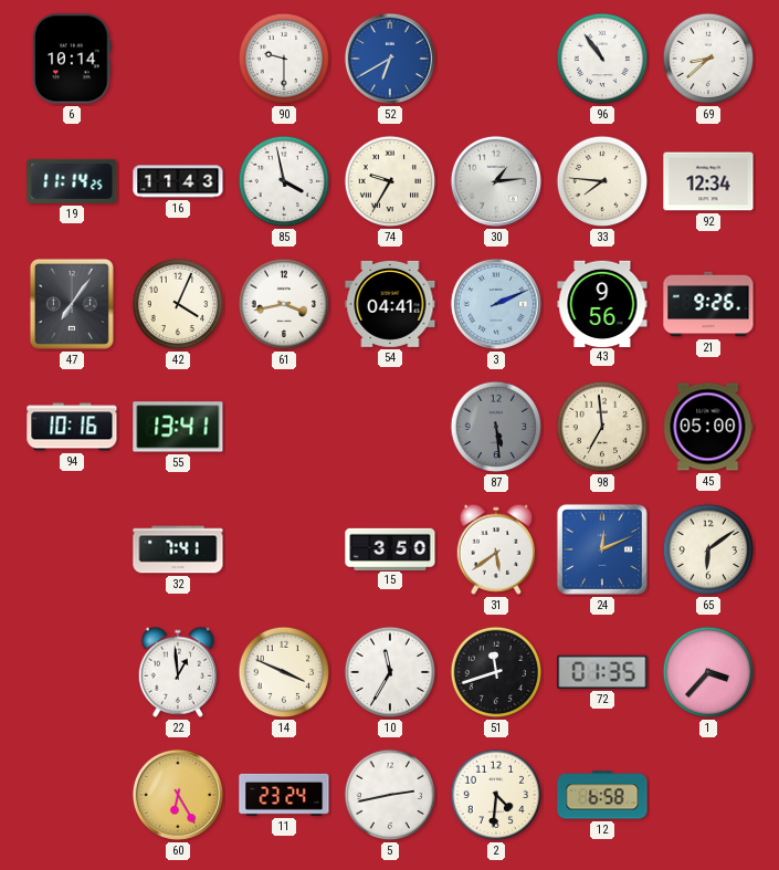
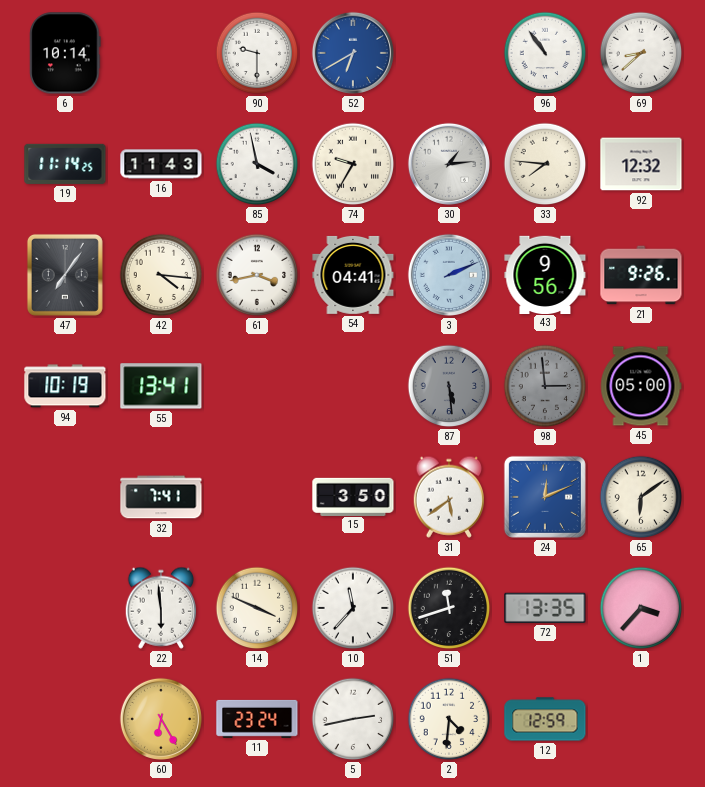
92: 12:34 -> 12:32
42: 4:04 -> 4:16
94: 10:16 -> 10:19
98: 6:59 -> 2:59
98 dial: cream -> grey
22: 12:59 -> 5:59
10: 11:35 -> 11:37
72: 01:35 -> 13:35
12: 6:58 -> 12:59
